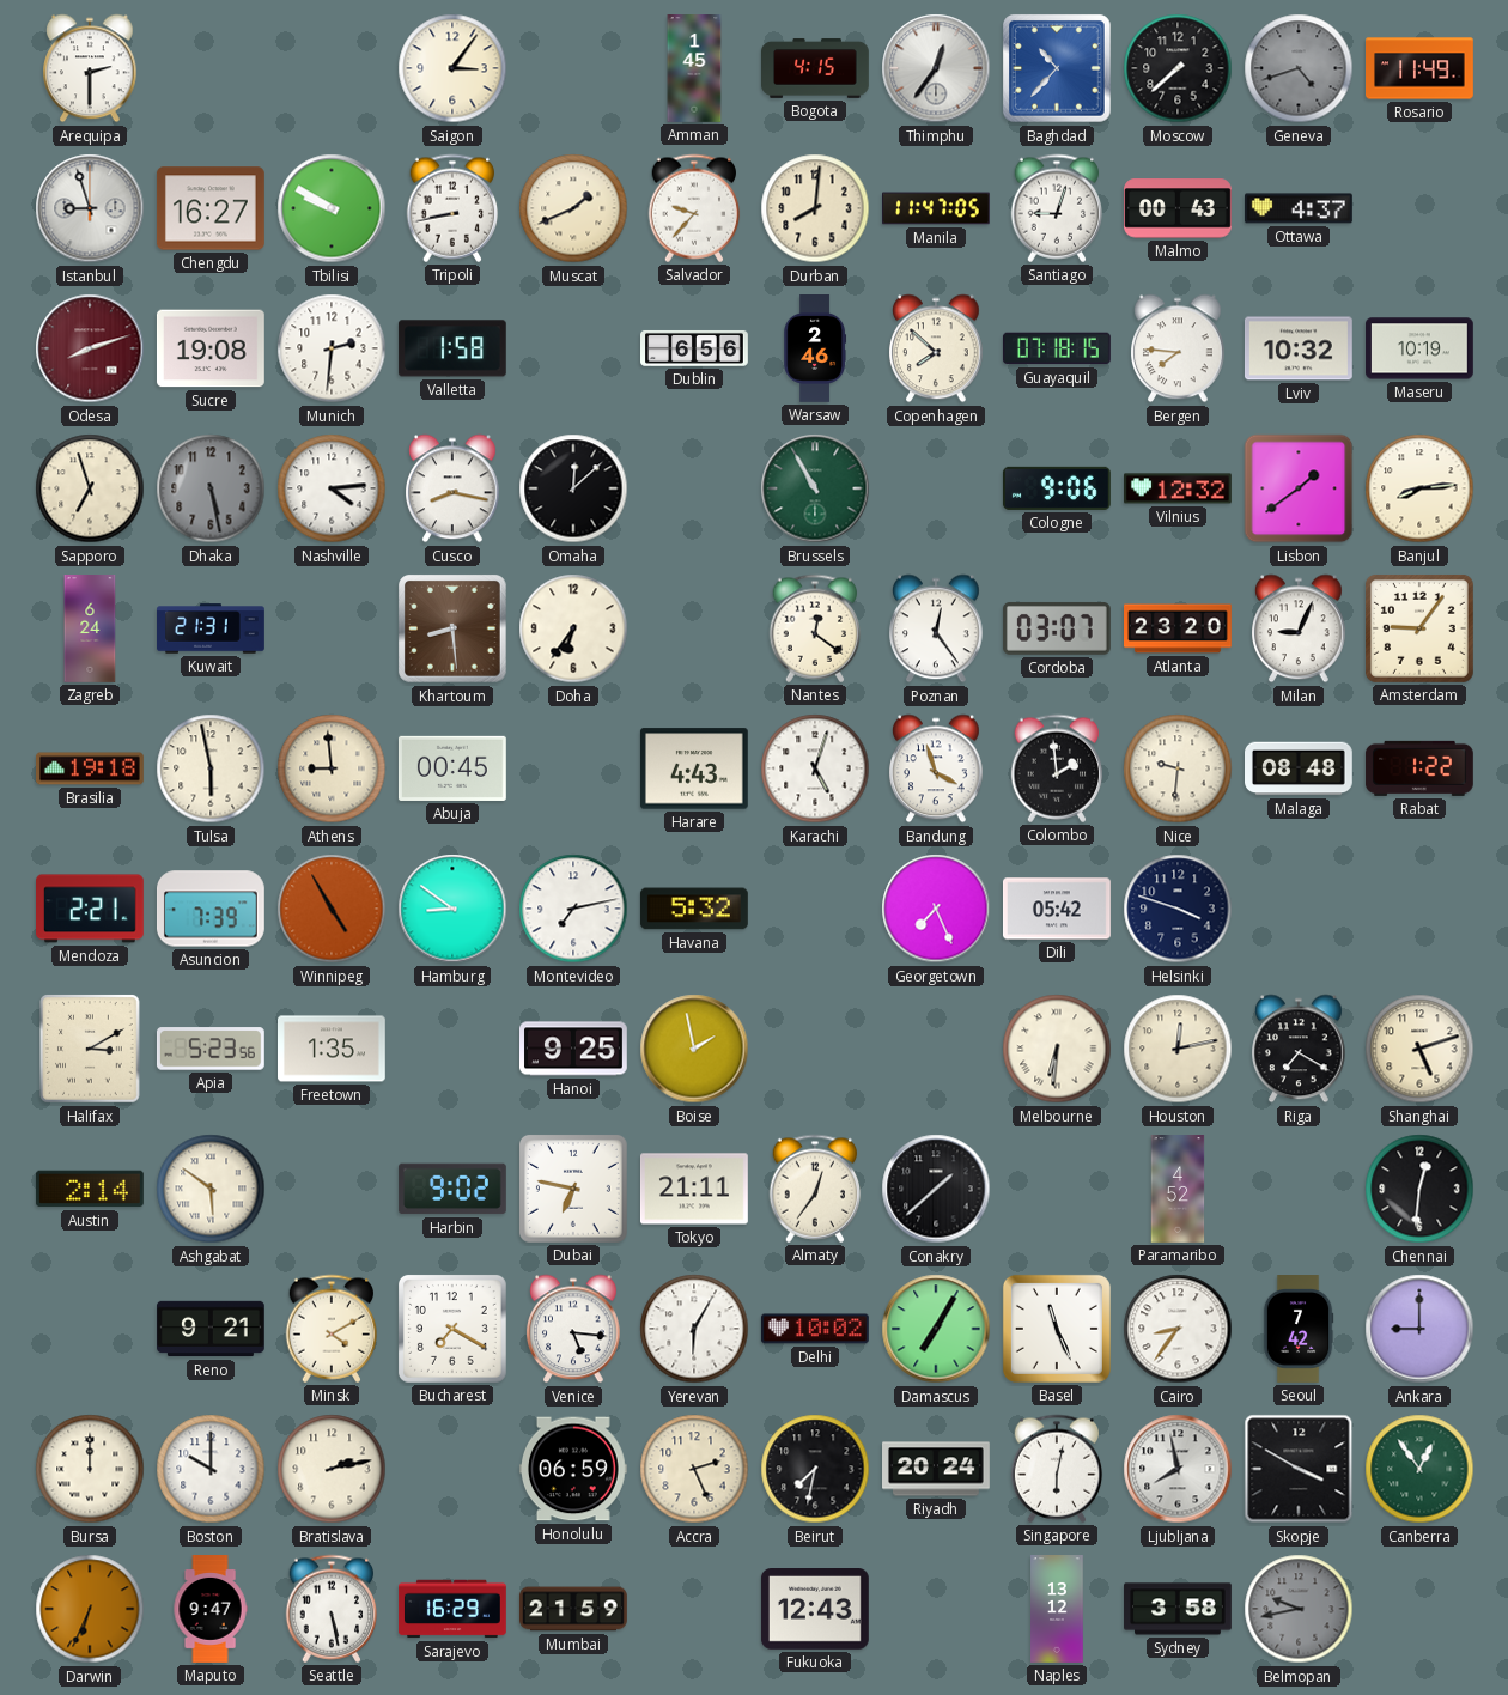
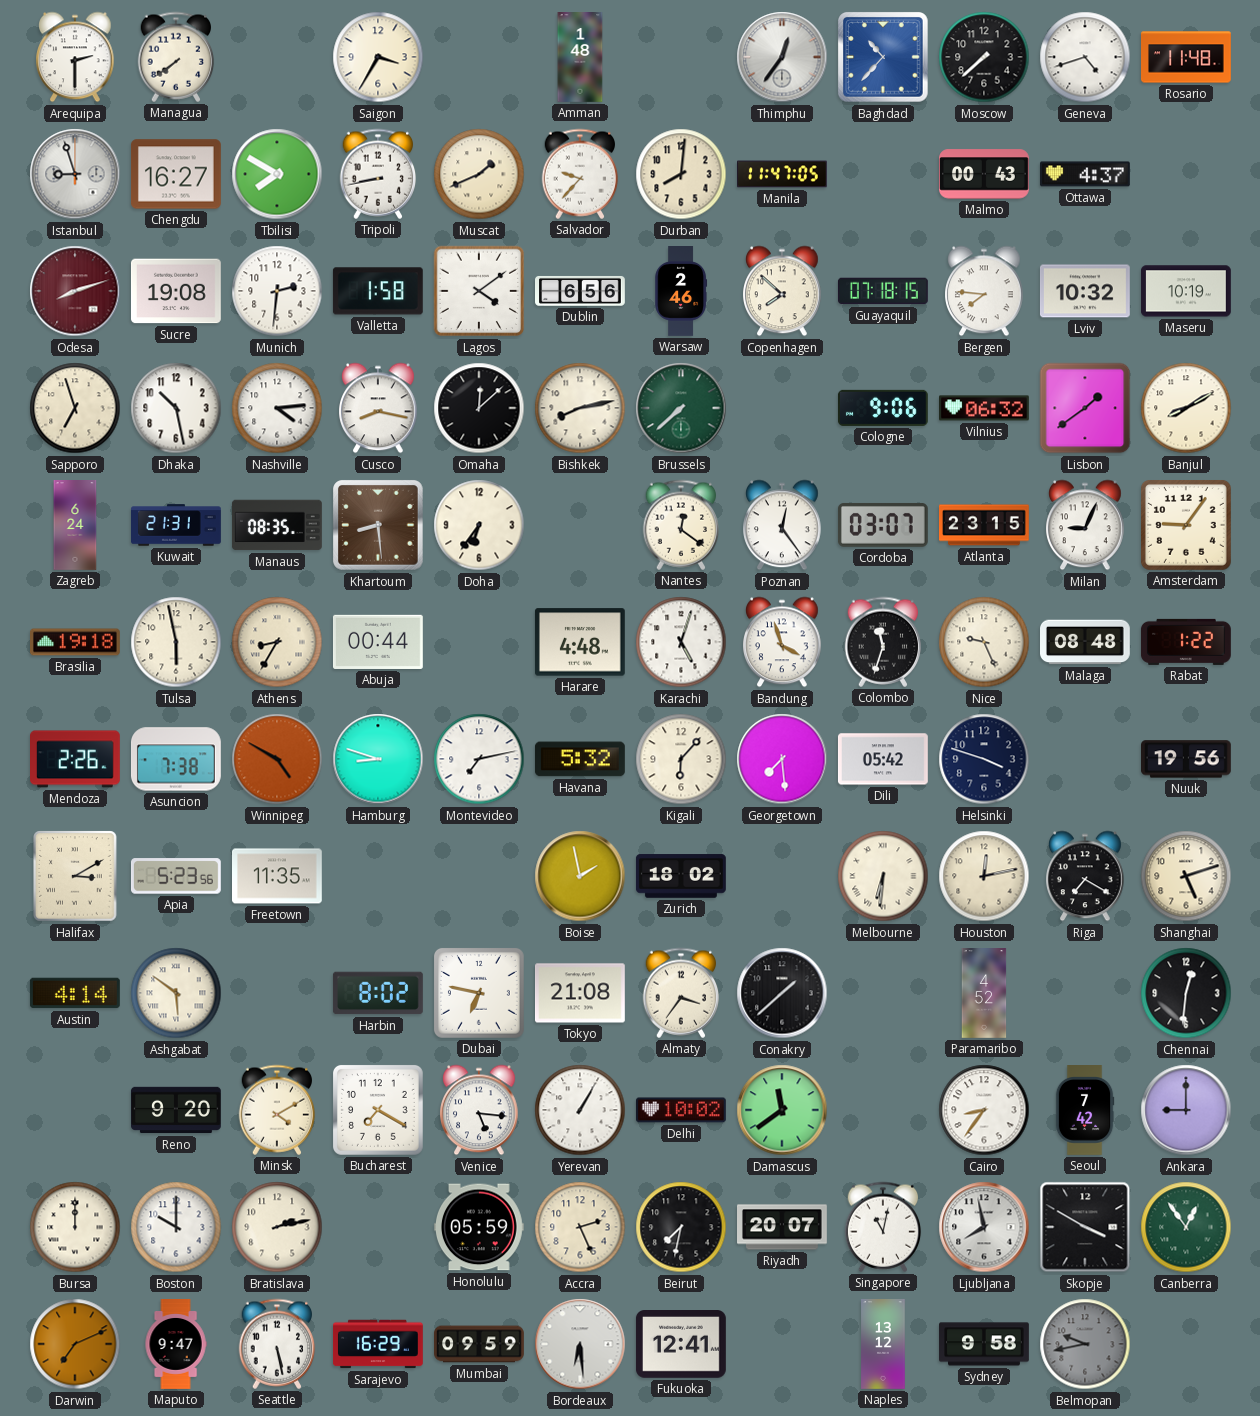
Managua: none -> 7:39
Saigon: 3:06 -> 3:35
Amman: 1:45 -> 1:48
Bogota: 4:15 -> none
Geneva dial: grey -> white
Rosario: 11:49 -> 11:48
Tbilisi: 9:50 -> 7:50
Santiago: 9:03 -> none
Lagos: none -> 4:09
Dhaka: 5:28 -> 10:28
Dhaka dial: grey -> white
Bishkek: none -> 8:13
Brussels: 10:55 -> 7:38
Vilnius: 12:32 -> 06:32
Banjul: 8:14 -> 8:10
Manaus: none -> 08:35
Atlanta: 23:20 -> 23:15
Athens: 8:59 -> 8:35
Abuja: 00:45 -> 00:44
Harare: 4:43 -> 4:48
Colombo: 1:59 -> 11:33
Nice: 9:31 -> 9:26
Mendoza: 2:21 -> 2:26
Asuncion: 7:39 -> 7:38
Winnipeg: 4:55 -> 4:50
Hamburg: 8:51 -> 8:48
Kigali: none -> 6:07
Georgetown: 7:26 -> 7:29
Nuuk: none -> 19:56
Freetown: 1:35 -> 11:35
Hanoi: 9:25 -> none
Zurich: none -> 18:02
Austin: 2:14 -> 4:14
Harbin: 9:02 -> 8:02
Tokyo: 21:11 -> 21:08
Almaty: 12:36 -> 3:36
Reno: 9:21 -> 9:20
Yerevan: 6:05 -> 1:05
Damascus: 7:05 -> 11:39
Basel: 11:26 -> none
Honolulu: 06:59 -> 05:59
Riyadh: 20:24 -> 20:07
Singapore: 6:02 -> 11:02
Darwin: 6:34 -> 7:11
Mumbai: 21:59 -> 09:59
Bordeaux: none -> 6:29
Fukuoka: 12:43 -> 12:41
Sydney: 3:58 -> 9:58
